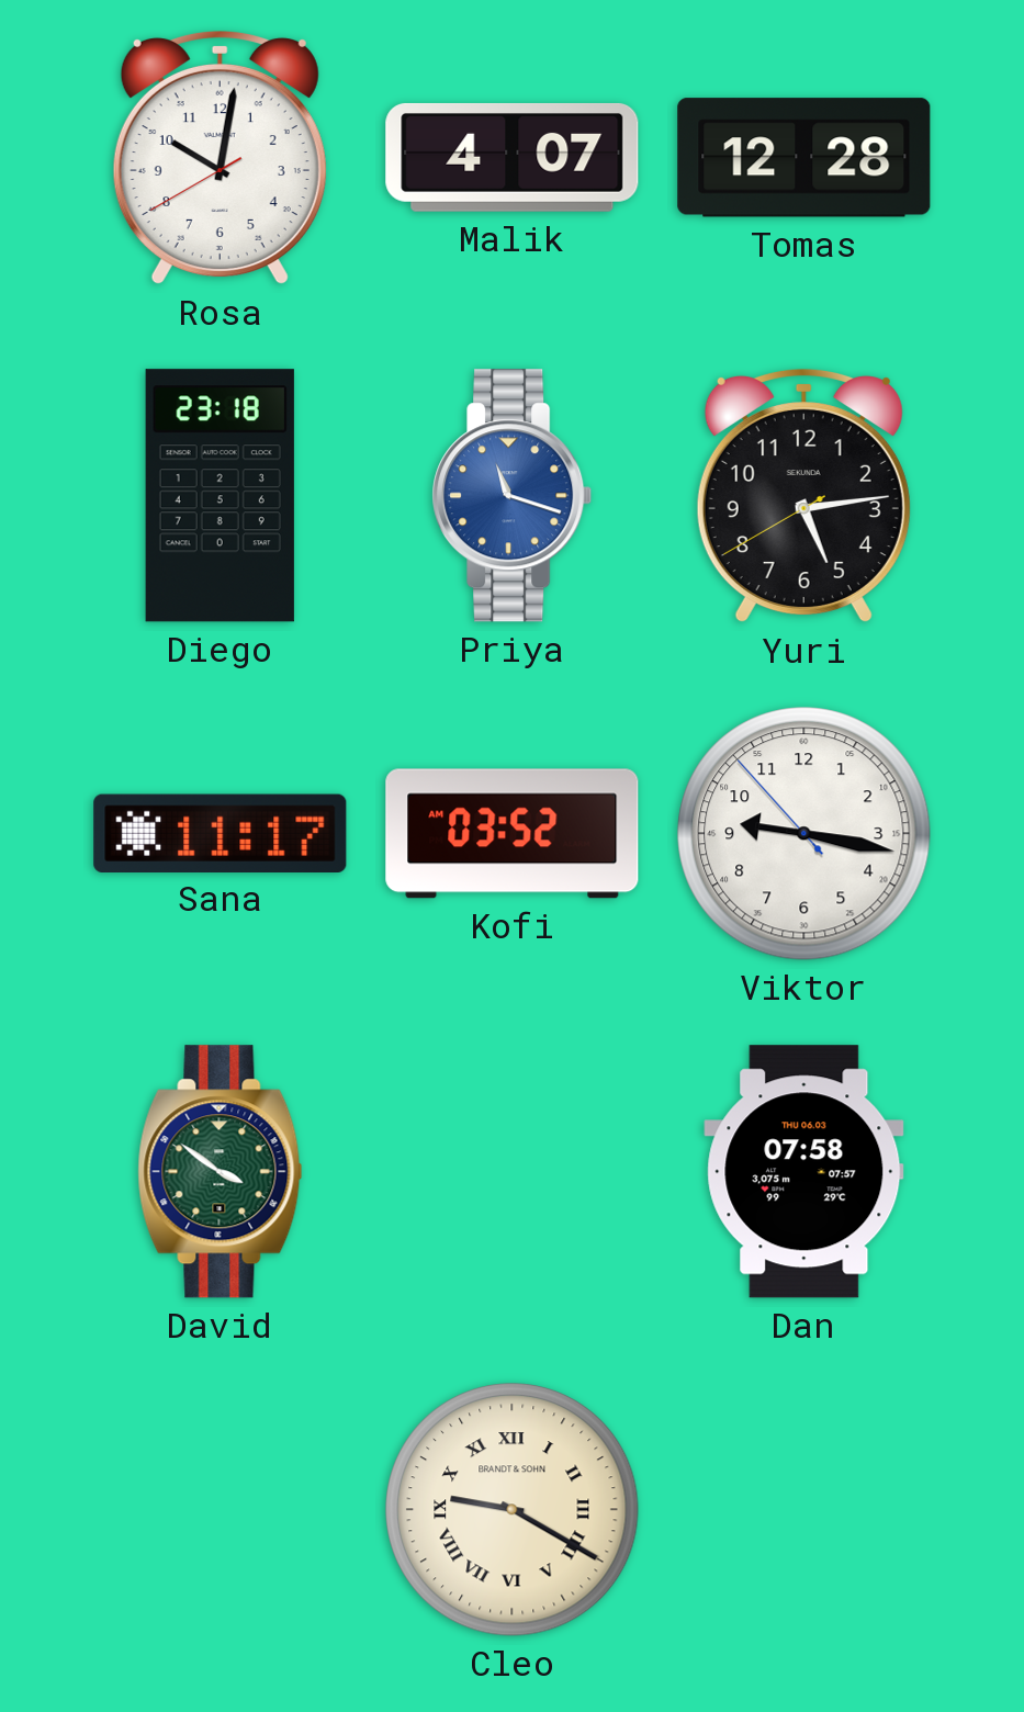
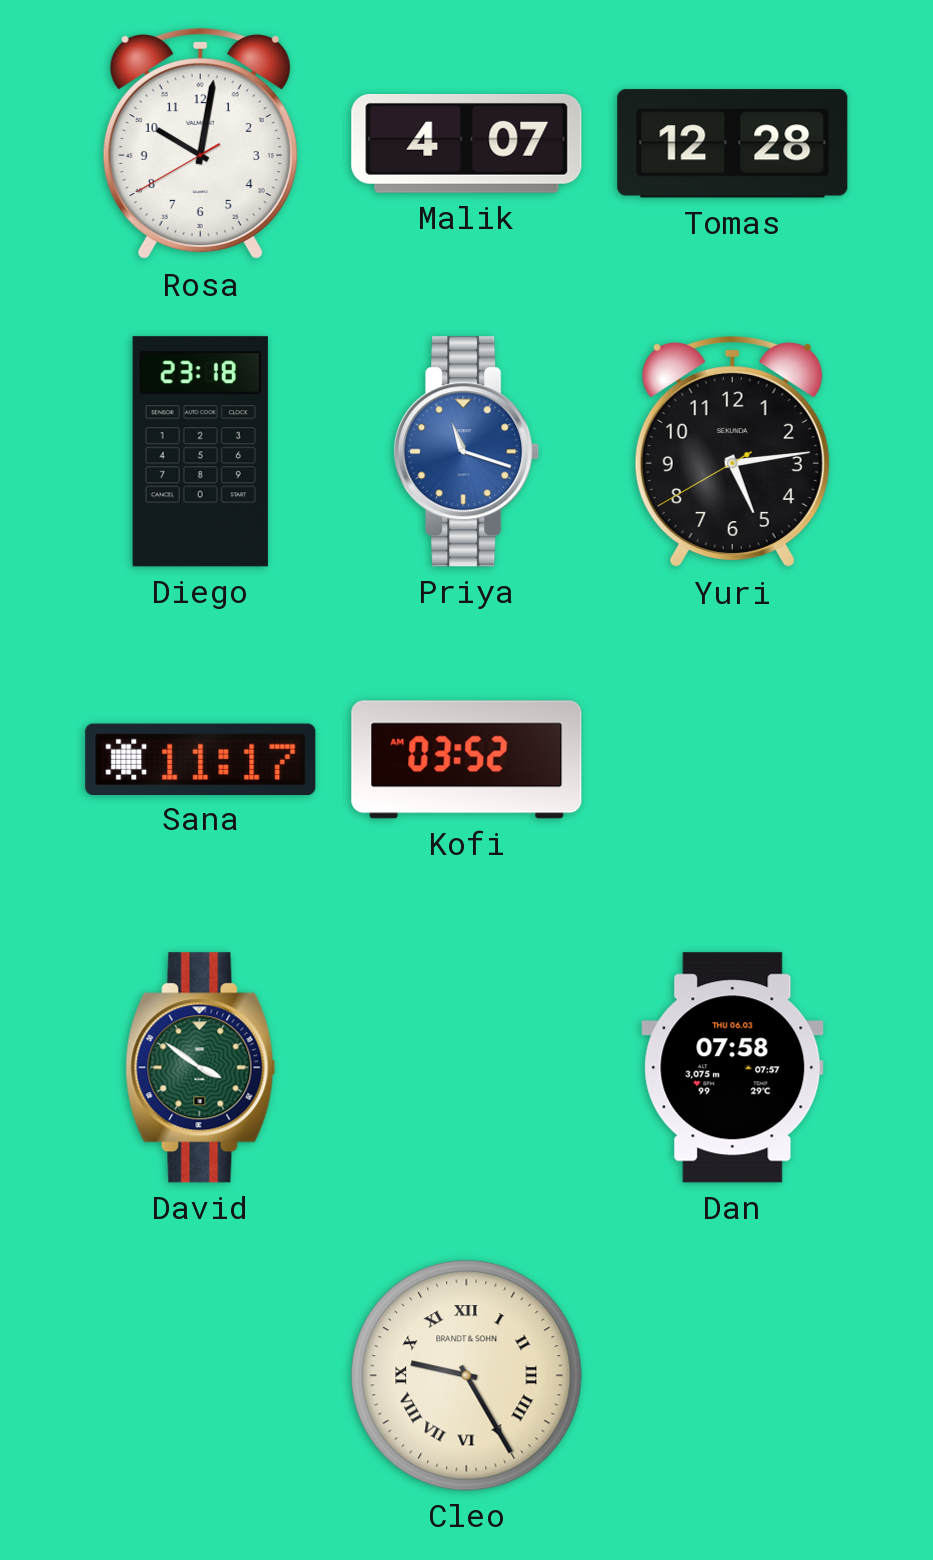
Viktor: 9:16 -> none
Cleo: 9:20 -> 9:25
